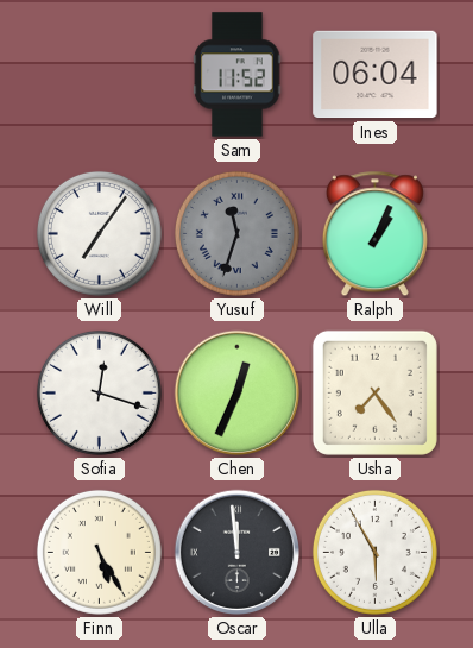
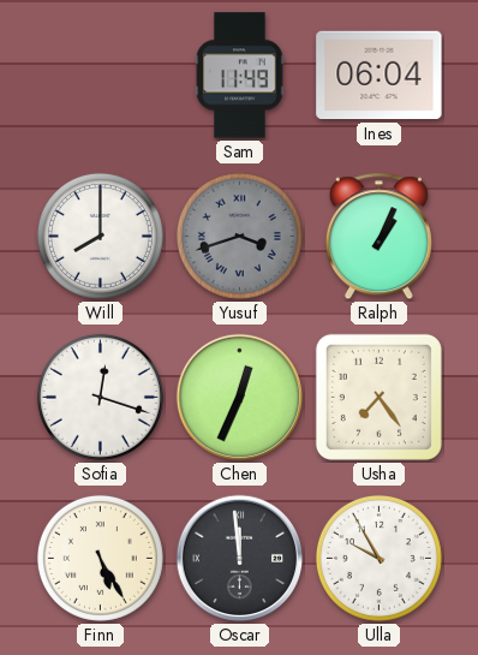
Sam: 11:52 -> 11:49
Will: 7:06 -> 8:00
Yusuf: 11:33 -> 3:42
Ulla: 5:55 -> 9:55
